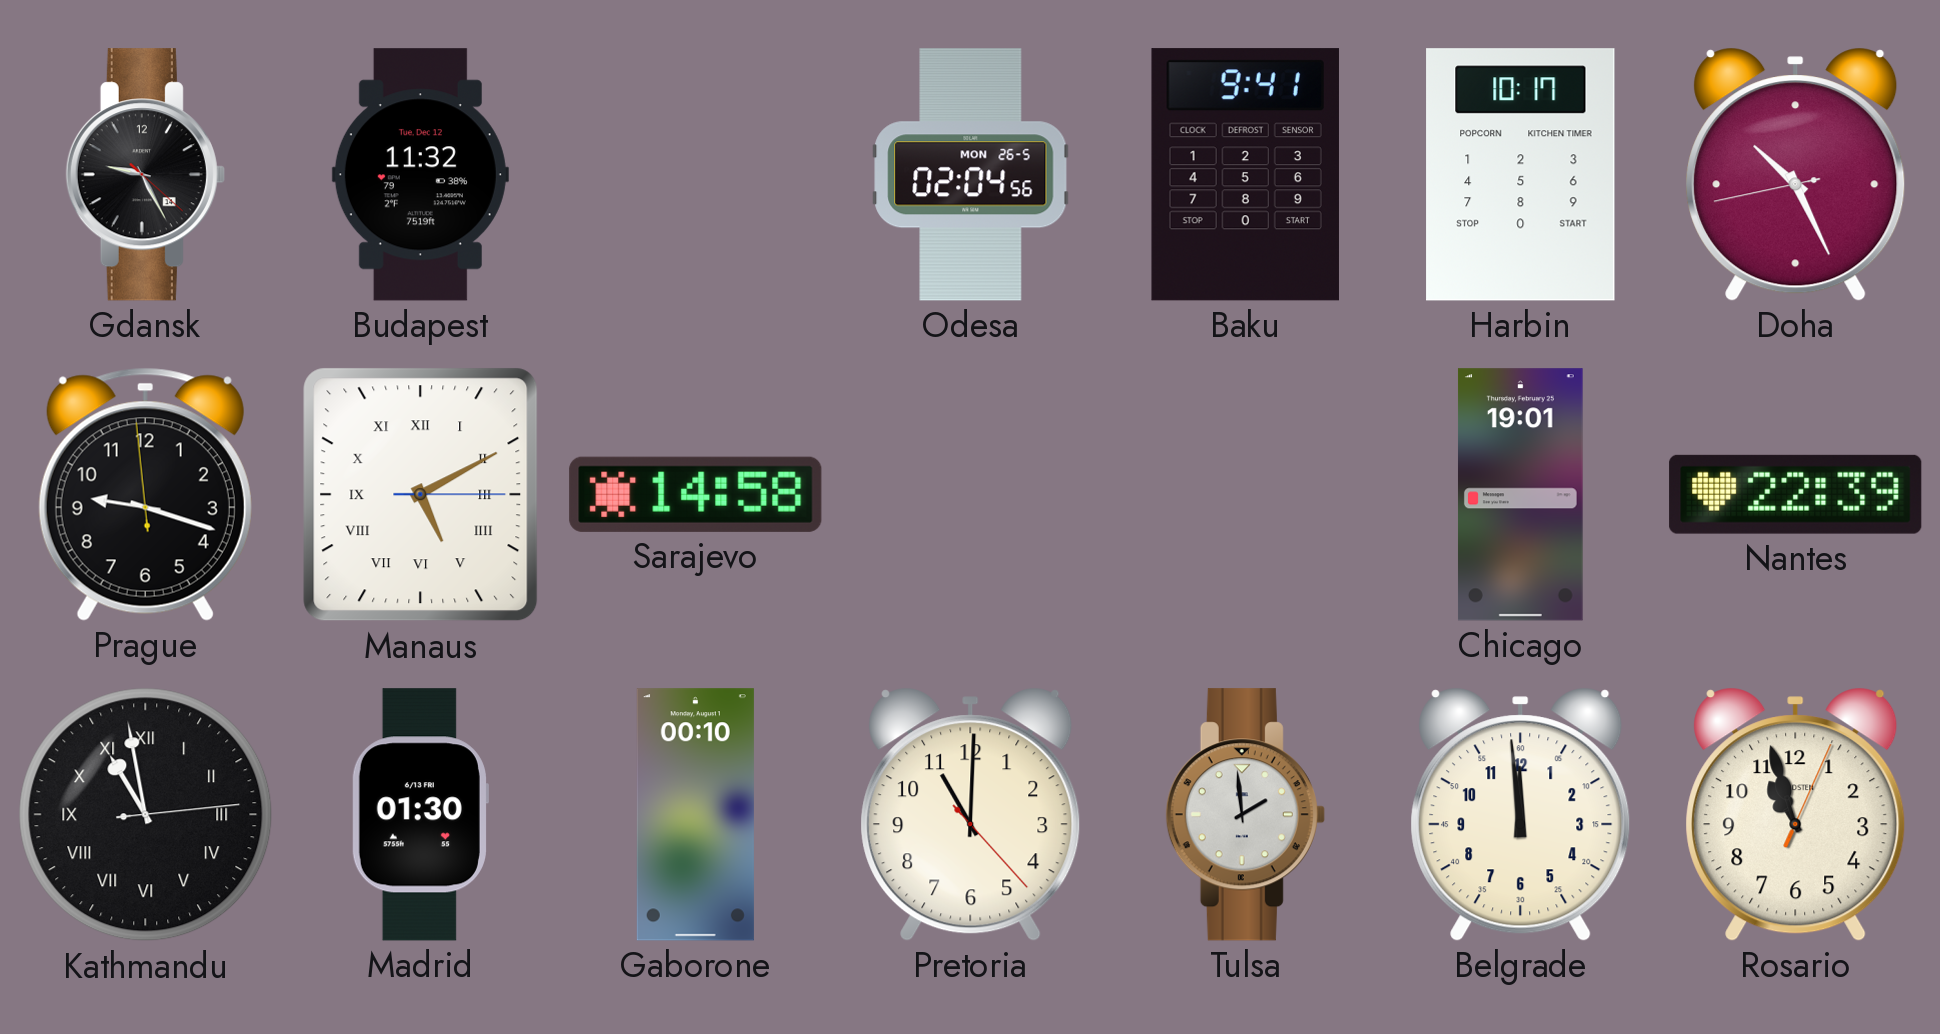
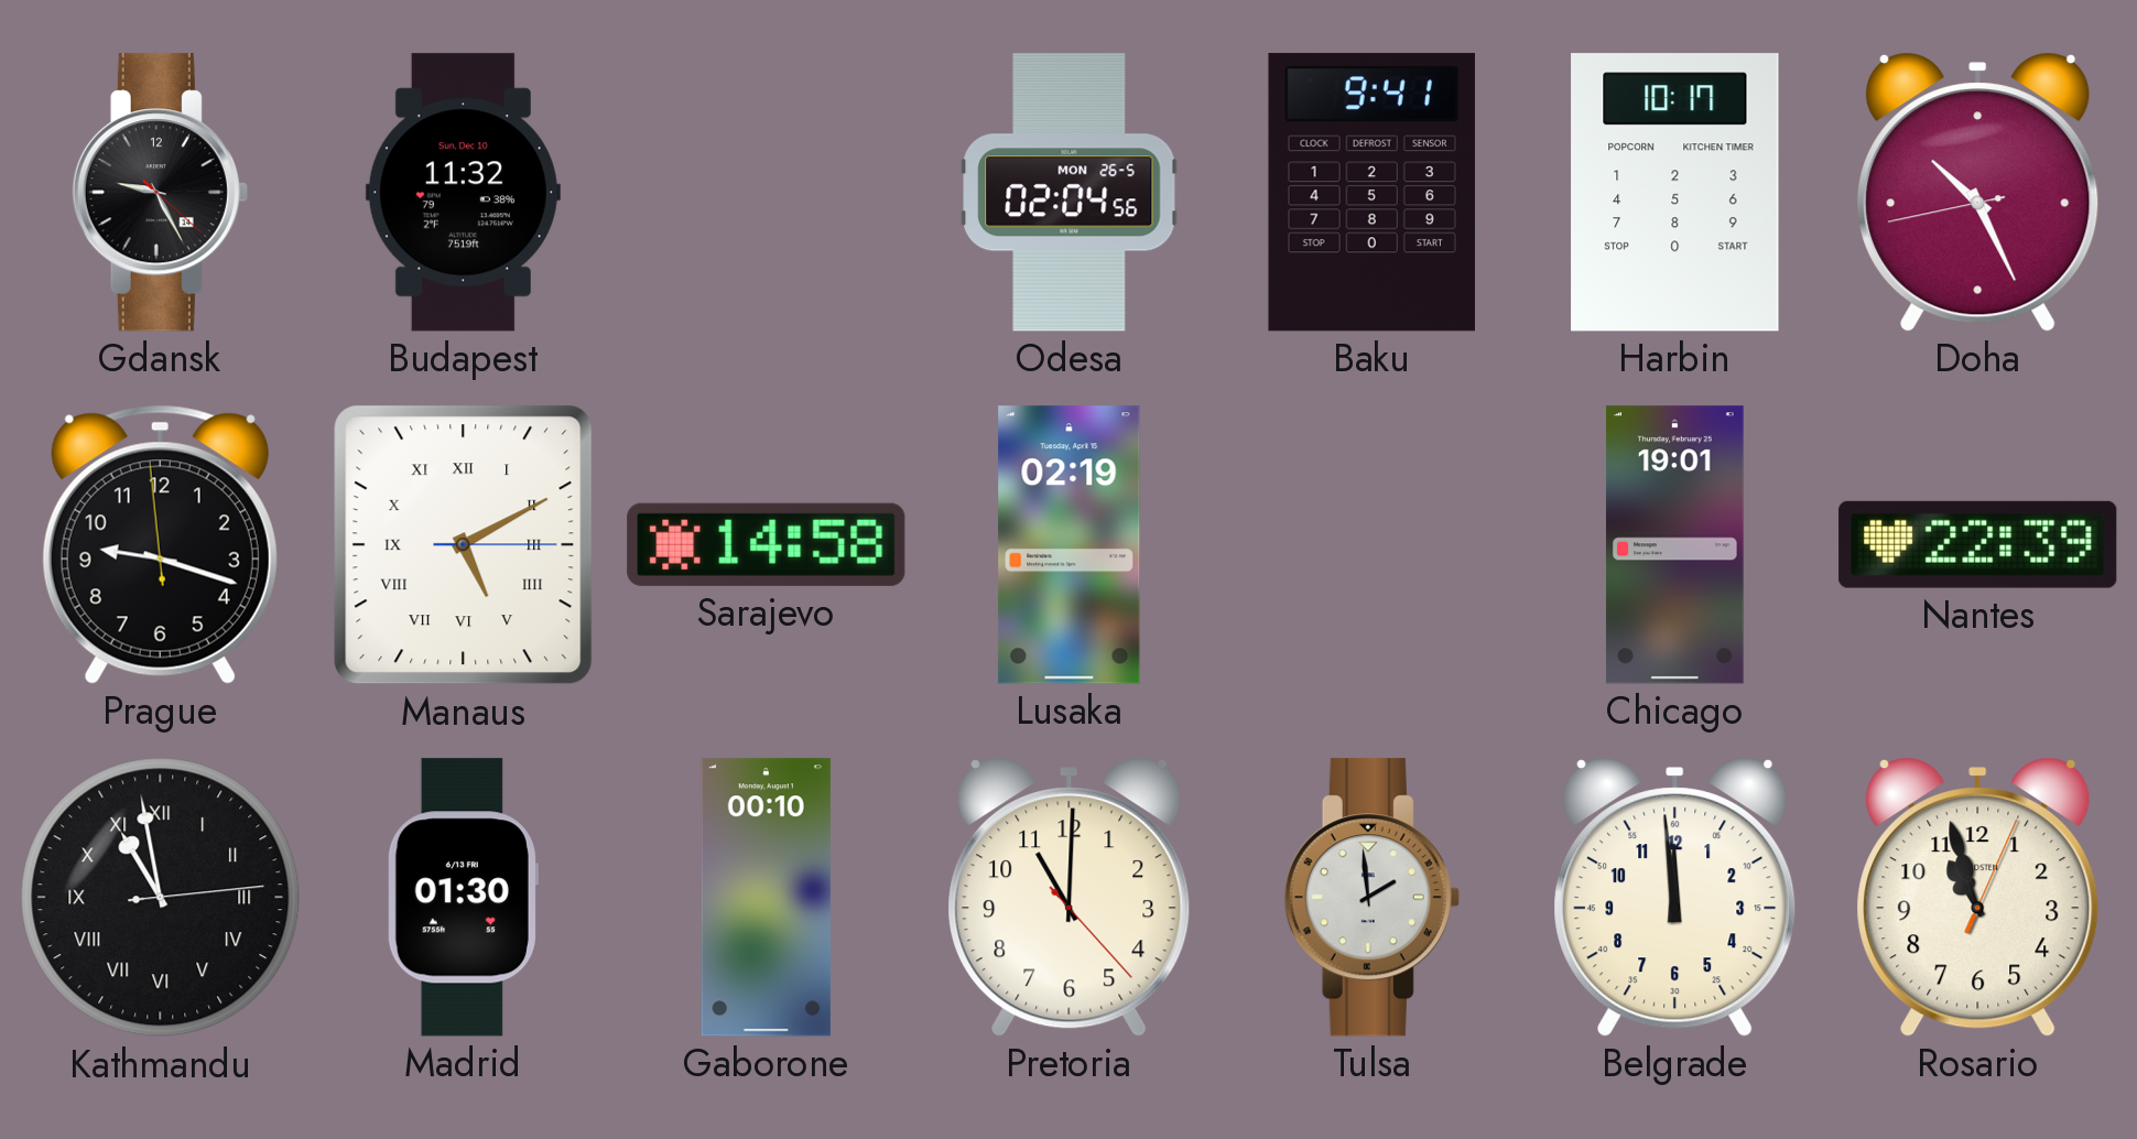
Budapest date: Tue, Dec 12 -> Sun, Dec 10
Lusaka: none -> 02:19
